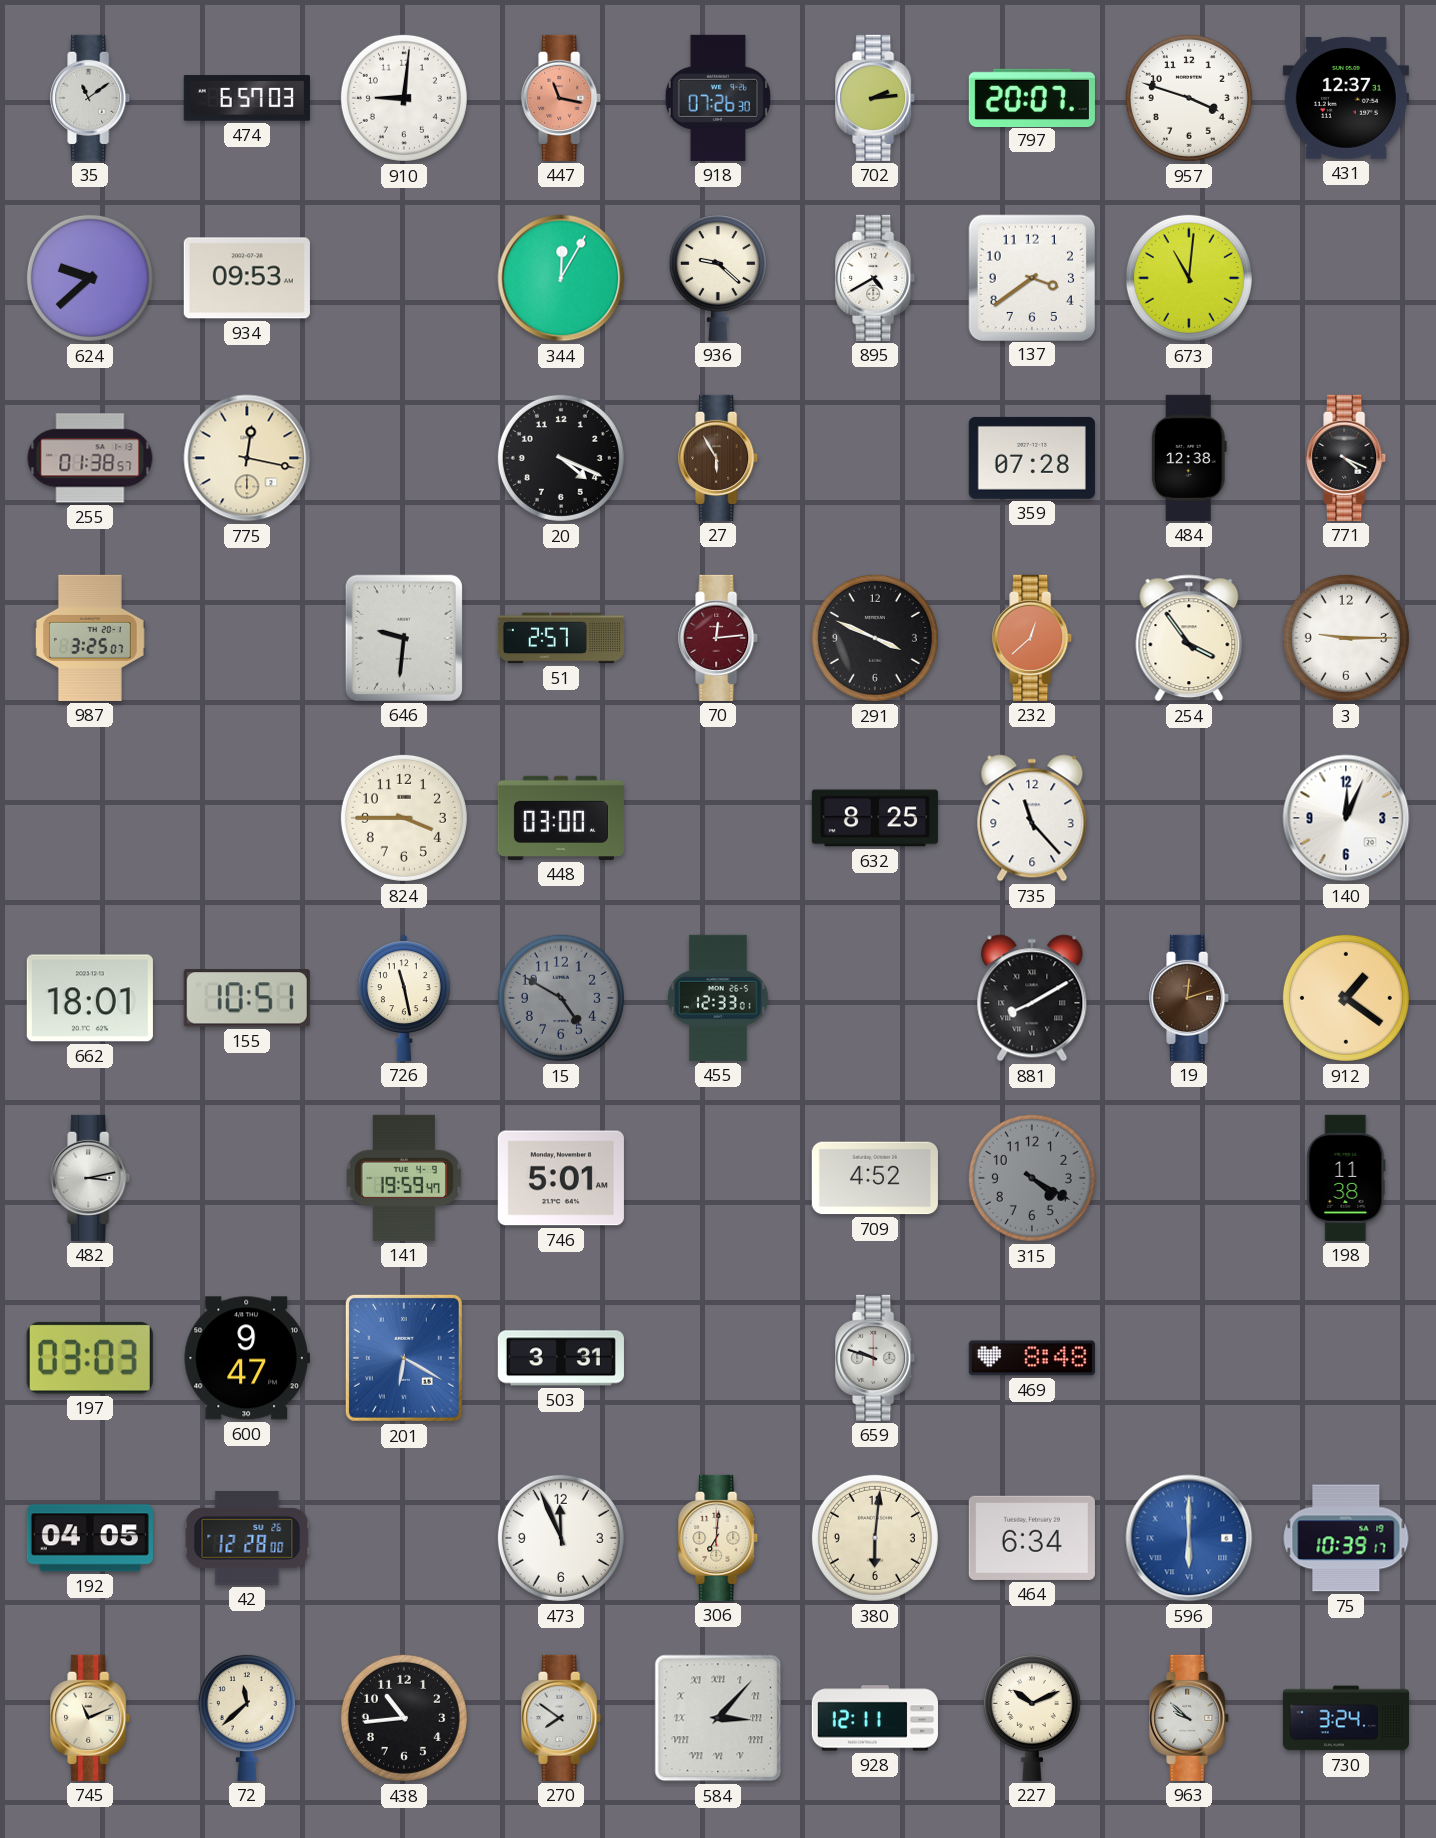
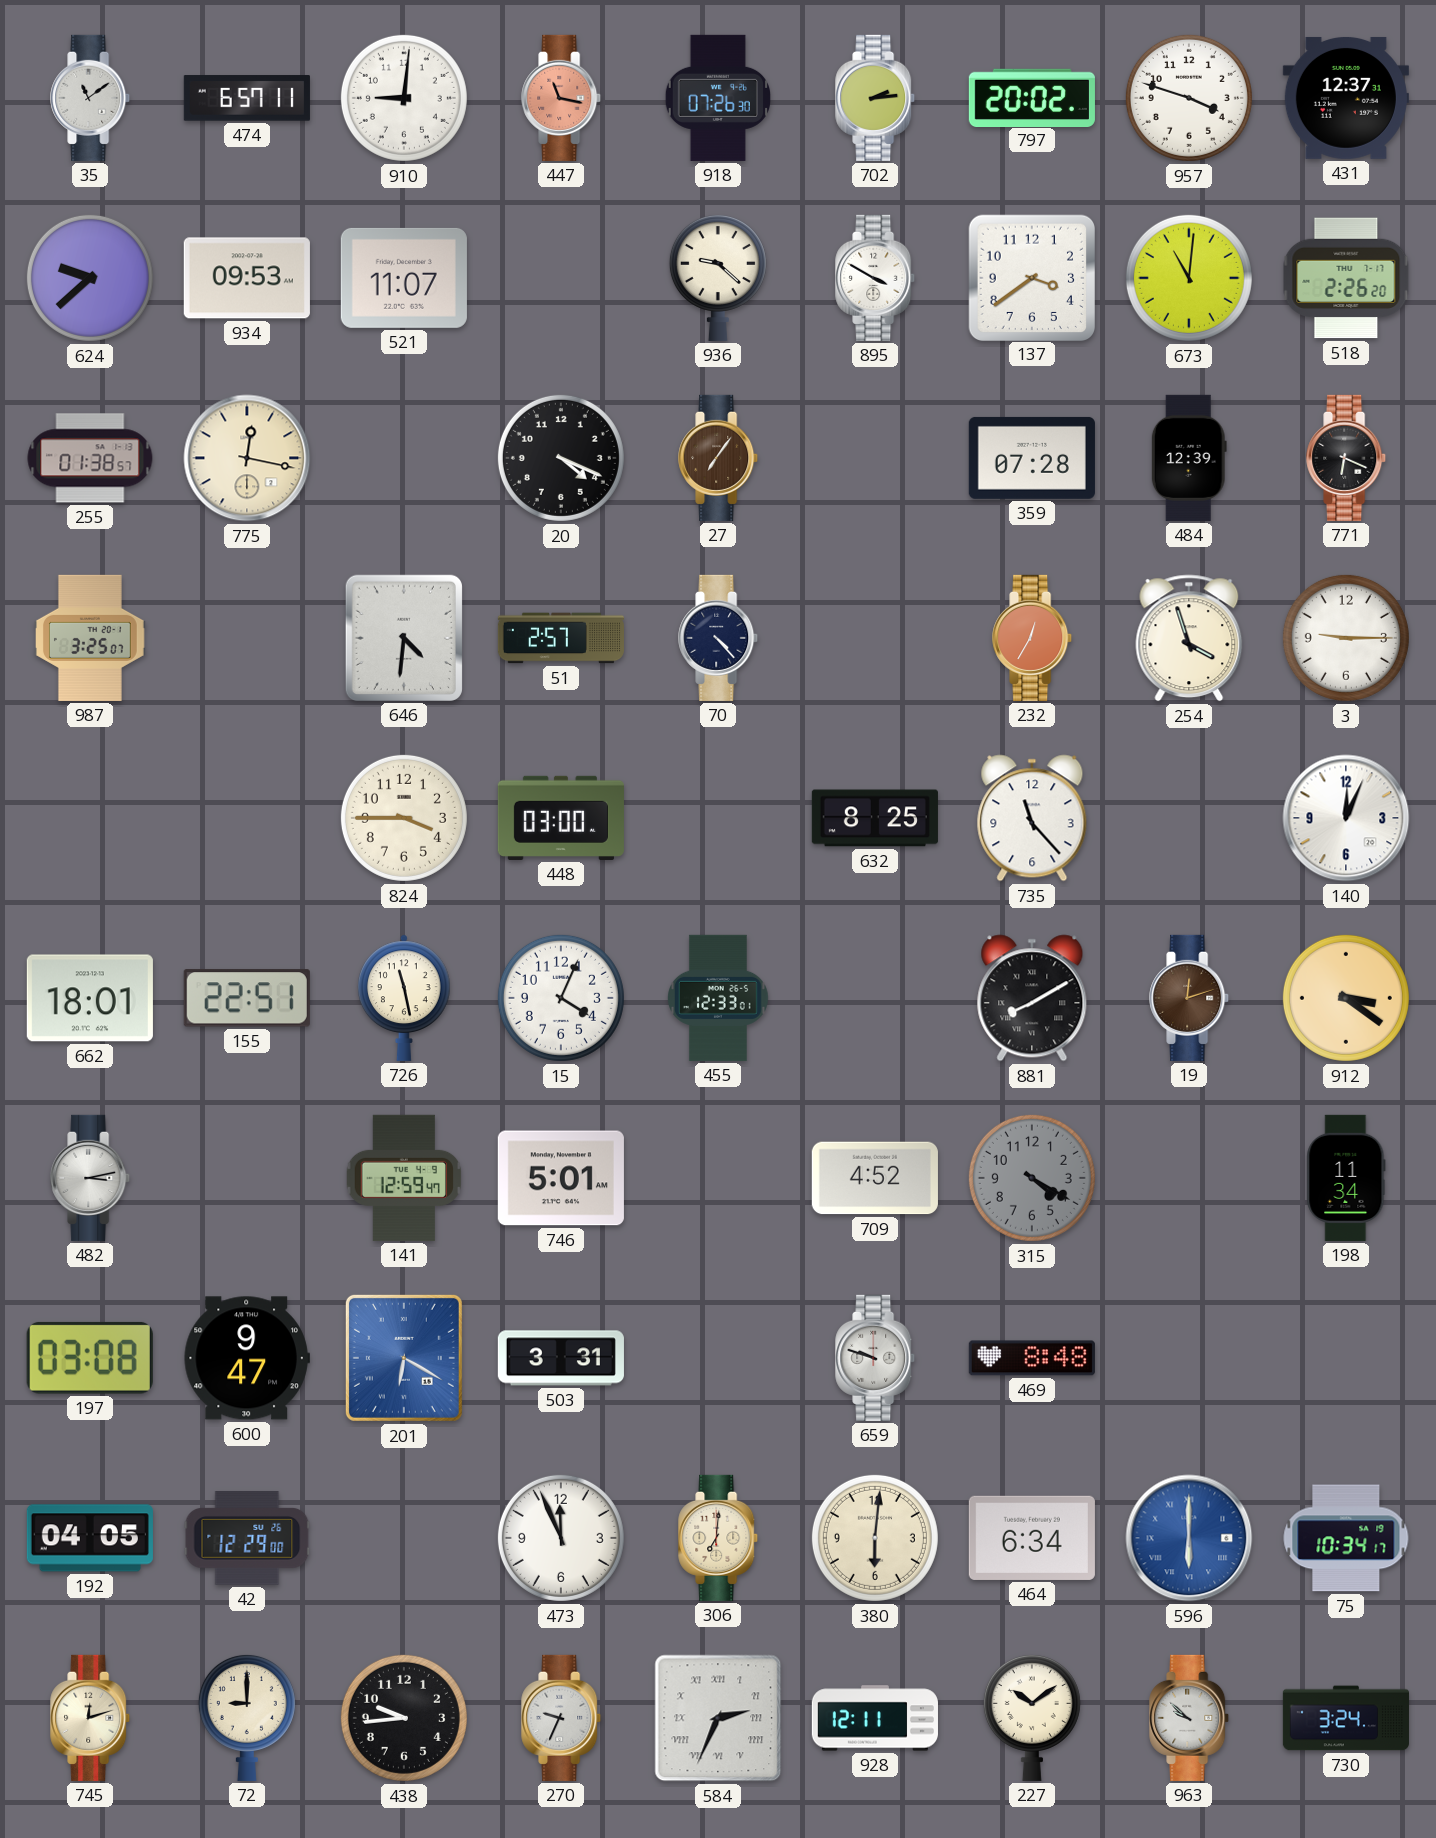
474: 6:57:03 -> 6:57:11
797: 20:07 -> 20:02
521: none -> 11:07
344: 12:05 -> none
895: 4:40 -> 3:50
518: none -> 2:26
27: 5:55 -> 7:06
484: 12:38 -> 12:39
771: 4:19 -> 6:19
646: 9:31 -> 4:31
70: 12:14 -> 4:23
70 dial: burgundy -> navy
291: 3:49 -> none
232: 12:38 -> 12:35
254: 3:54 -> 3:57
155: 10:51 -> 22:51
15: 4:50 -> 4:04
15 dial: grey -> white
912: 1:21 -> 3:21
141: 19:59 -> 12:59
198: 11:38 -> 11:34
197: 03:03 -> 03:08
42: 12:28 -> 12:29
75: 10:39 -> 10:34
745: 11:11 -> 12:12
72: 11:38 -> 9:00
438: 10:44 -> 9:44
270: 7:51 -> 9:34
584: 3:07 -> 2:34
227: 10:11 -> 10:09
